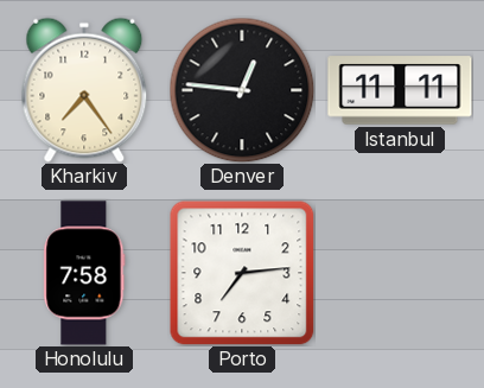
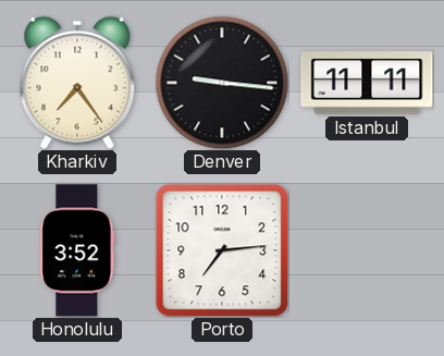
Denver: 12:46 -> 9:16
Honolulu: 7:58 -> 3:52
